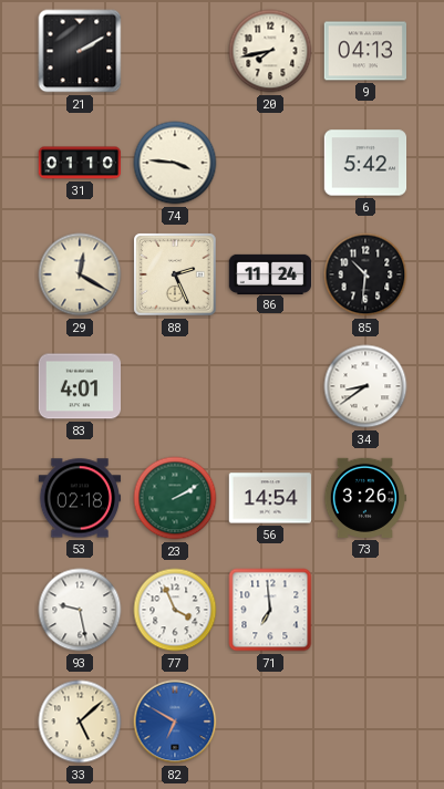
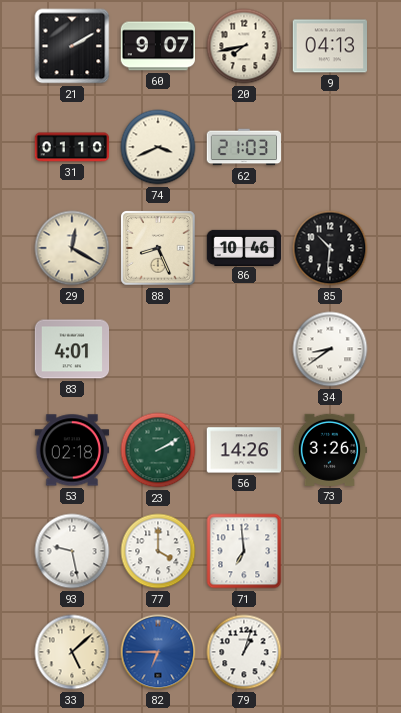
60: none -> 9:07
74: 3:46 -> 3:41
62: none -> 21:03
6: 5:42 -> none
88: 2:26 -> 8:26
86: 11:24 -> 10:46
56: 14:54 -> 14:26
77: 3:56 -> 4:00
82: 6:50 -> 6:45
79: none -> 1:03
